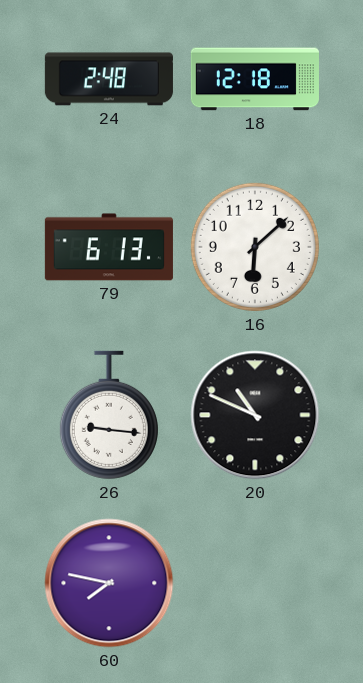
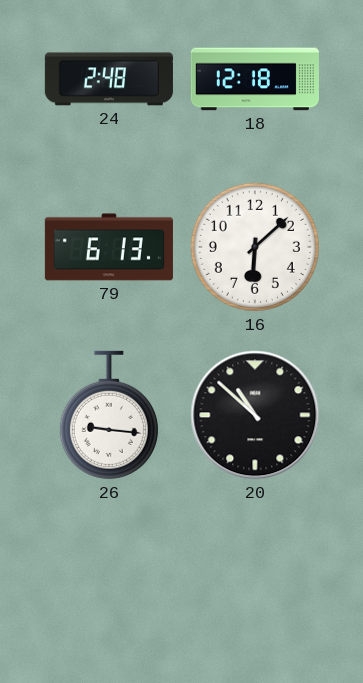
20: 10:49 -> 10:52
60: 7:47 -> none
